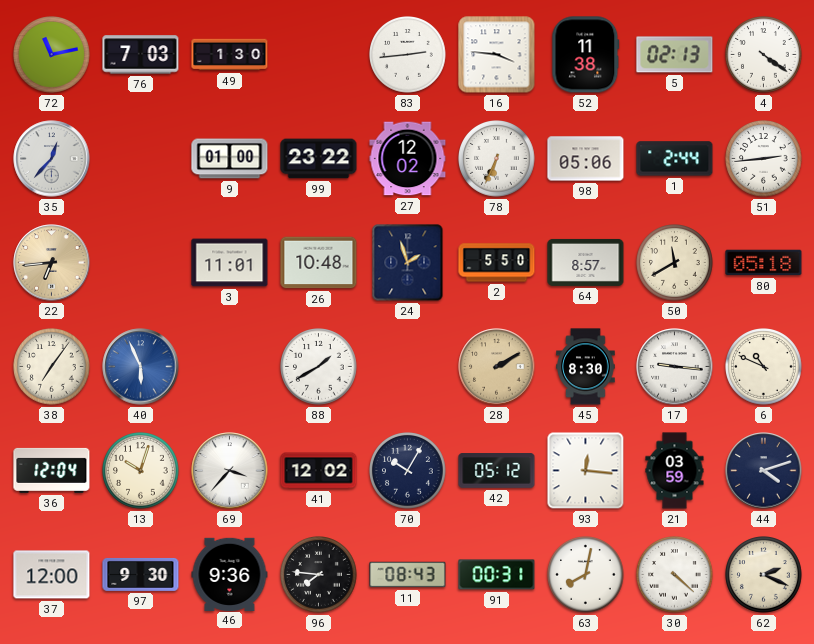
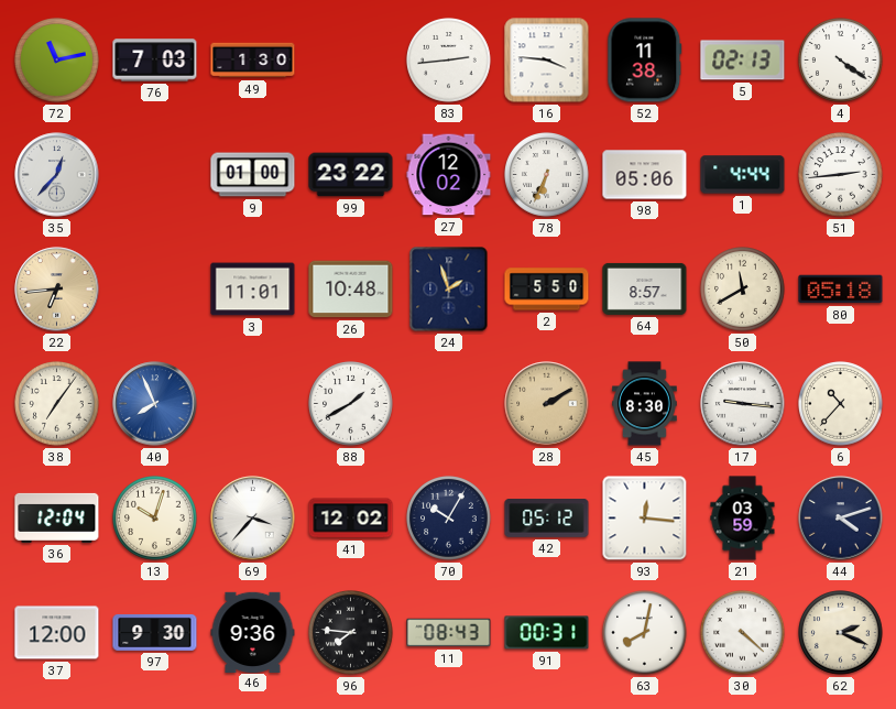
1: 2:44 -> 4:44
40: 5:56 -> 7:56
6: 10:49 -> 10:37
